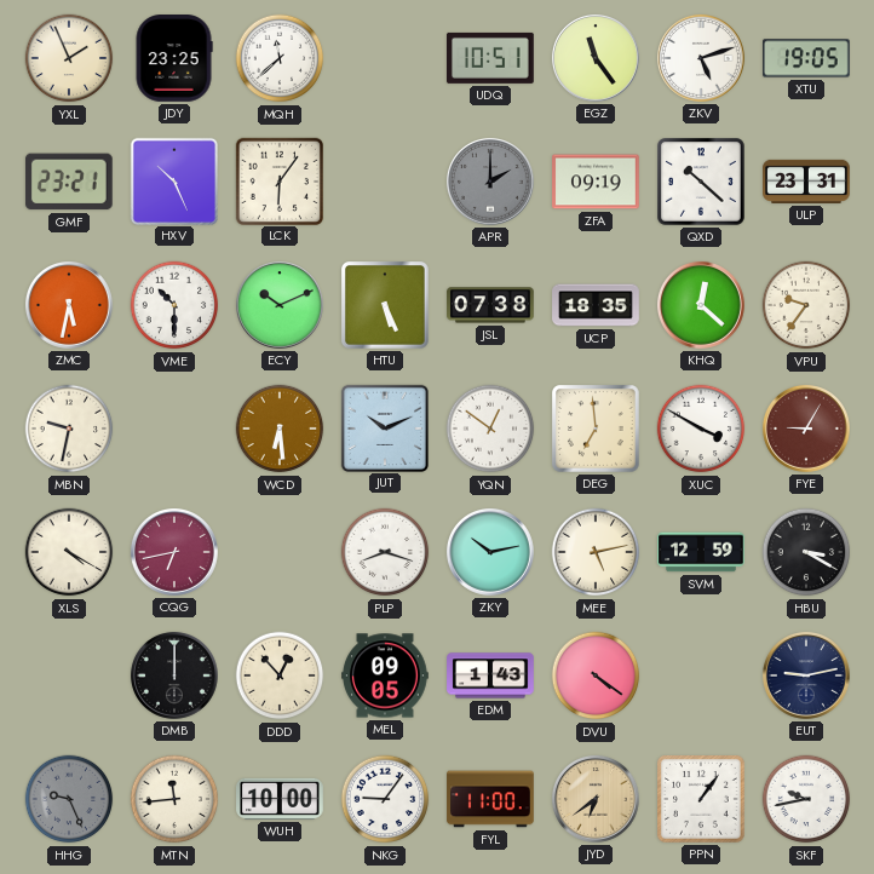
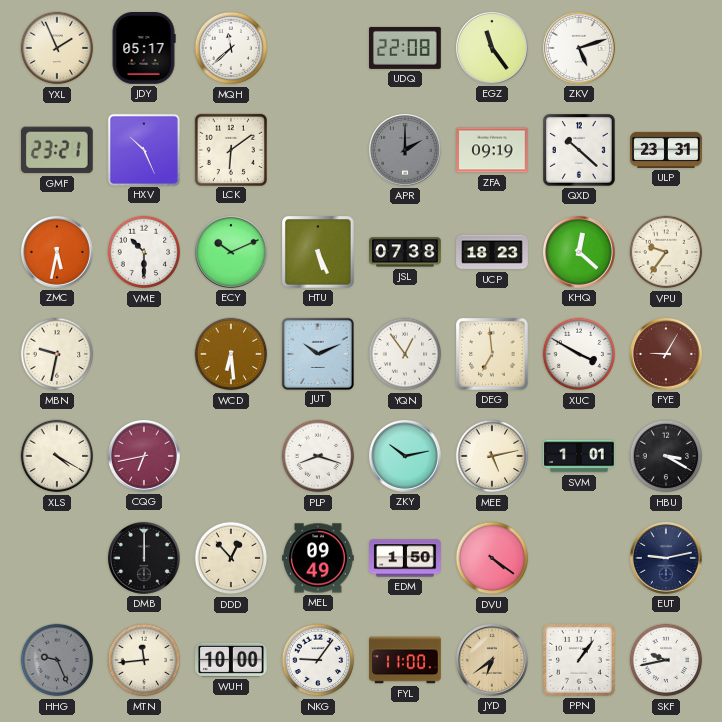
JDY: 23:25 -> 05:17
UDQ: 10:51 -> 22:08
XTU: 19:05 -> none
LCK: 6:06 -> 6:09
UCP: 18:35 -> 18:23
YQN: 12:51 -> 12:54
SVM: 12:59 -> 1:01
MEL: 09:05 -> 09:49
EDM: 1:43 -> 1:50
